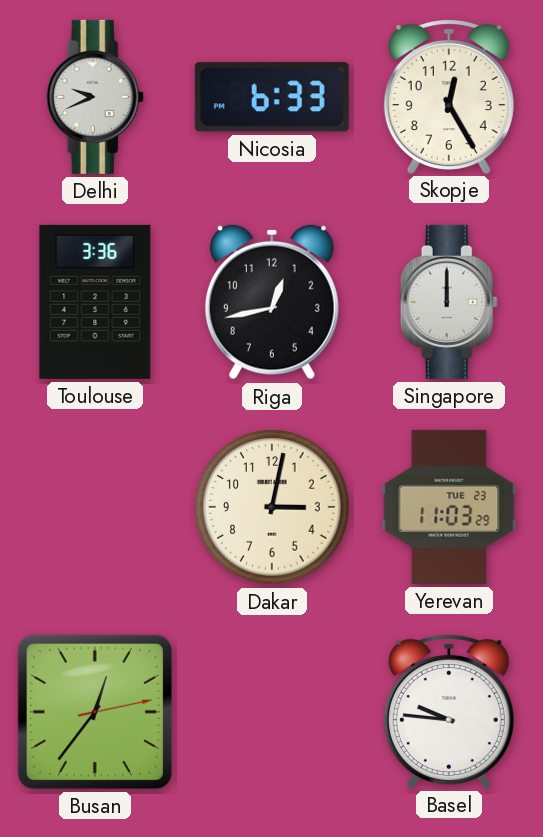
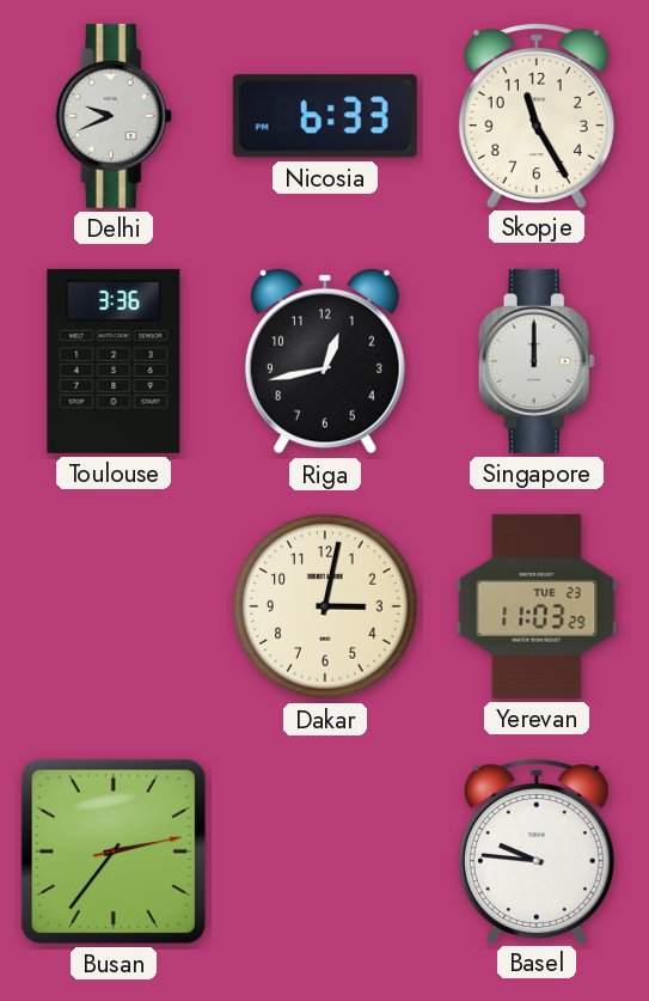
Skopje: 12:25 -> 11:25
Busan: 12:36 -> 2:36
